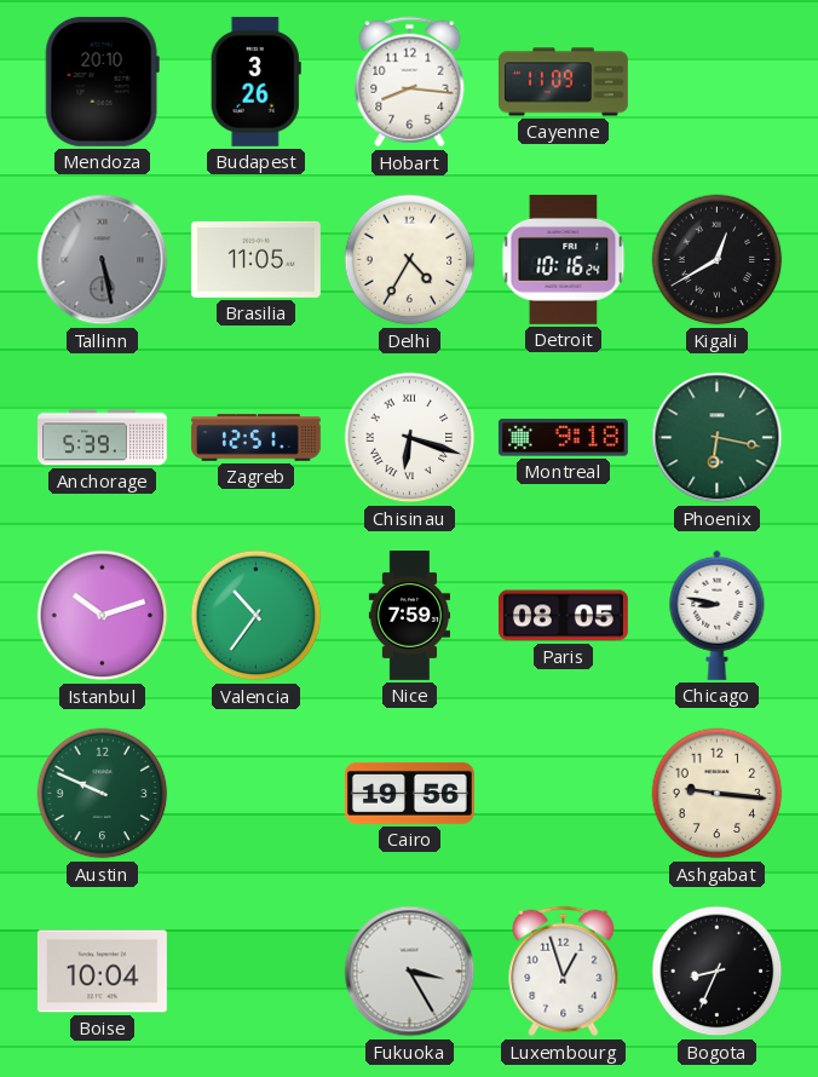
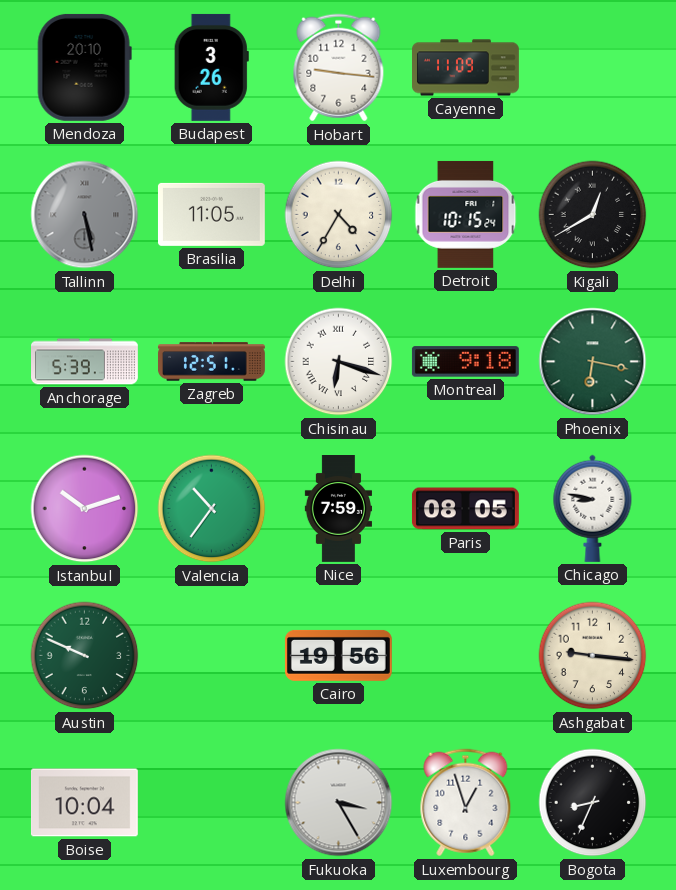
Hobart: 8:16 -> 9:16
Detroit: 10:16 -> 10:15
